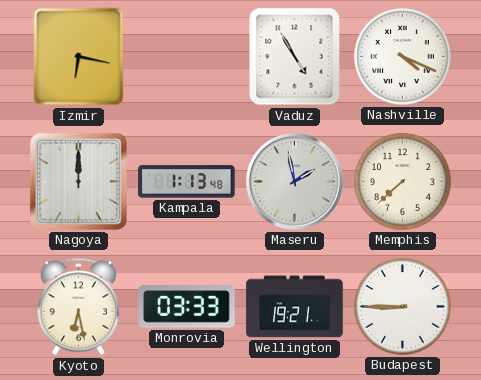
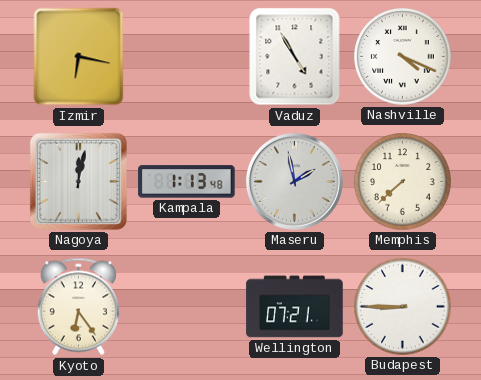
Nagoya: 12:00 -> 12:02
Kyoto: 6:28 -> 6:24
Monrovia: 03:33 -> none
Wellington: 19:21 -> 07:21
